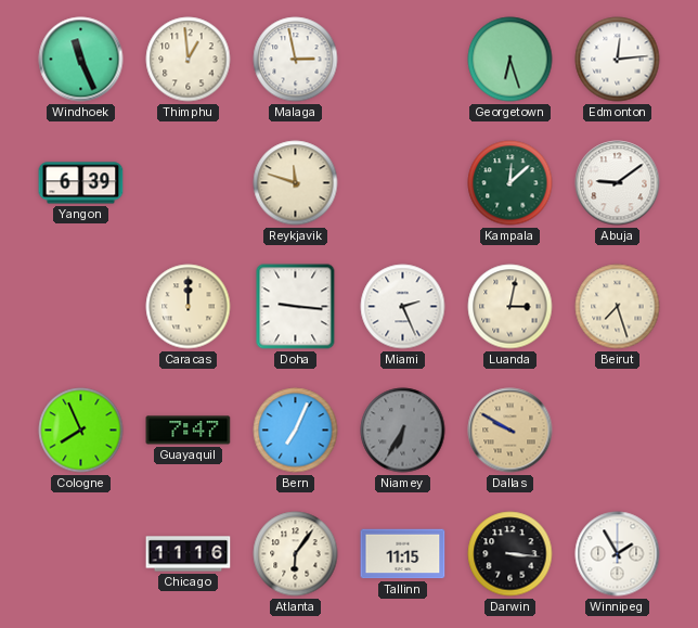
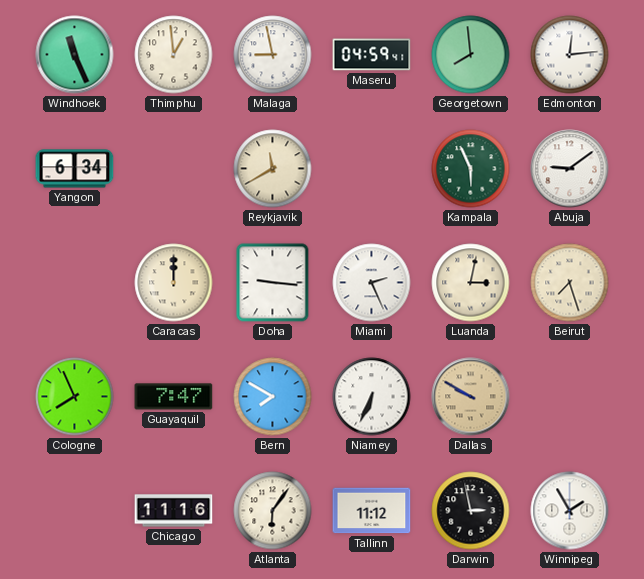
Malaga: 2:58 -> 8:58
Maseru: none -> 04:59
Georgetown: 6:27 -> 7:59
Yangon: 6:39 -> 6:34
Reykjavik: 11:48 -> 11:40
Kampala: 12:08 -> 5:56
Bern: 7:04 -> 7:50
Niamey: 6:35 -> 6:34
Niamey dial: grey -> white
Tallinn: 11:15 -> 11:12
Darwin: 3:16 -> 2:58
